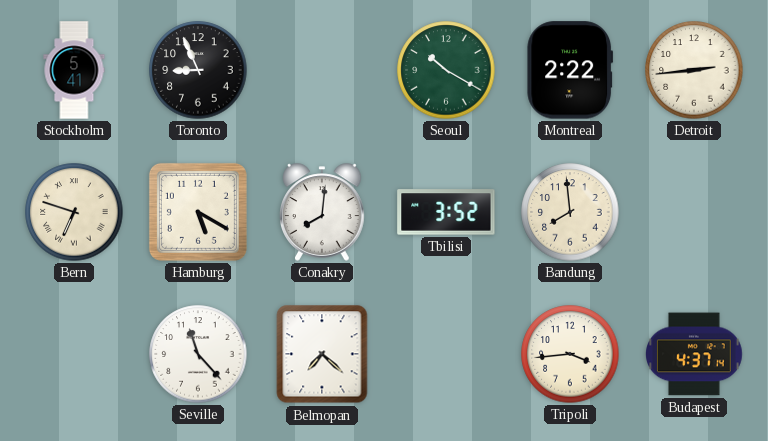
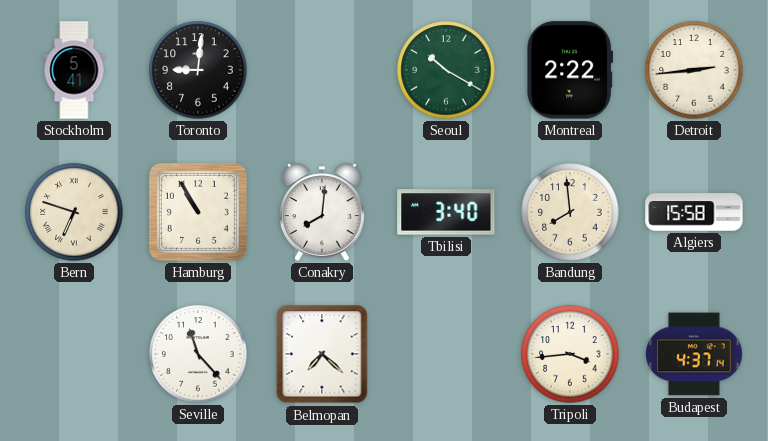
Toronto: 8:56 -> 9:01
Hamburg: 5:20 -> 10:55
Tbilisi: 3:52 -> 3:40
Algiers: none -> 15:58
